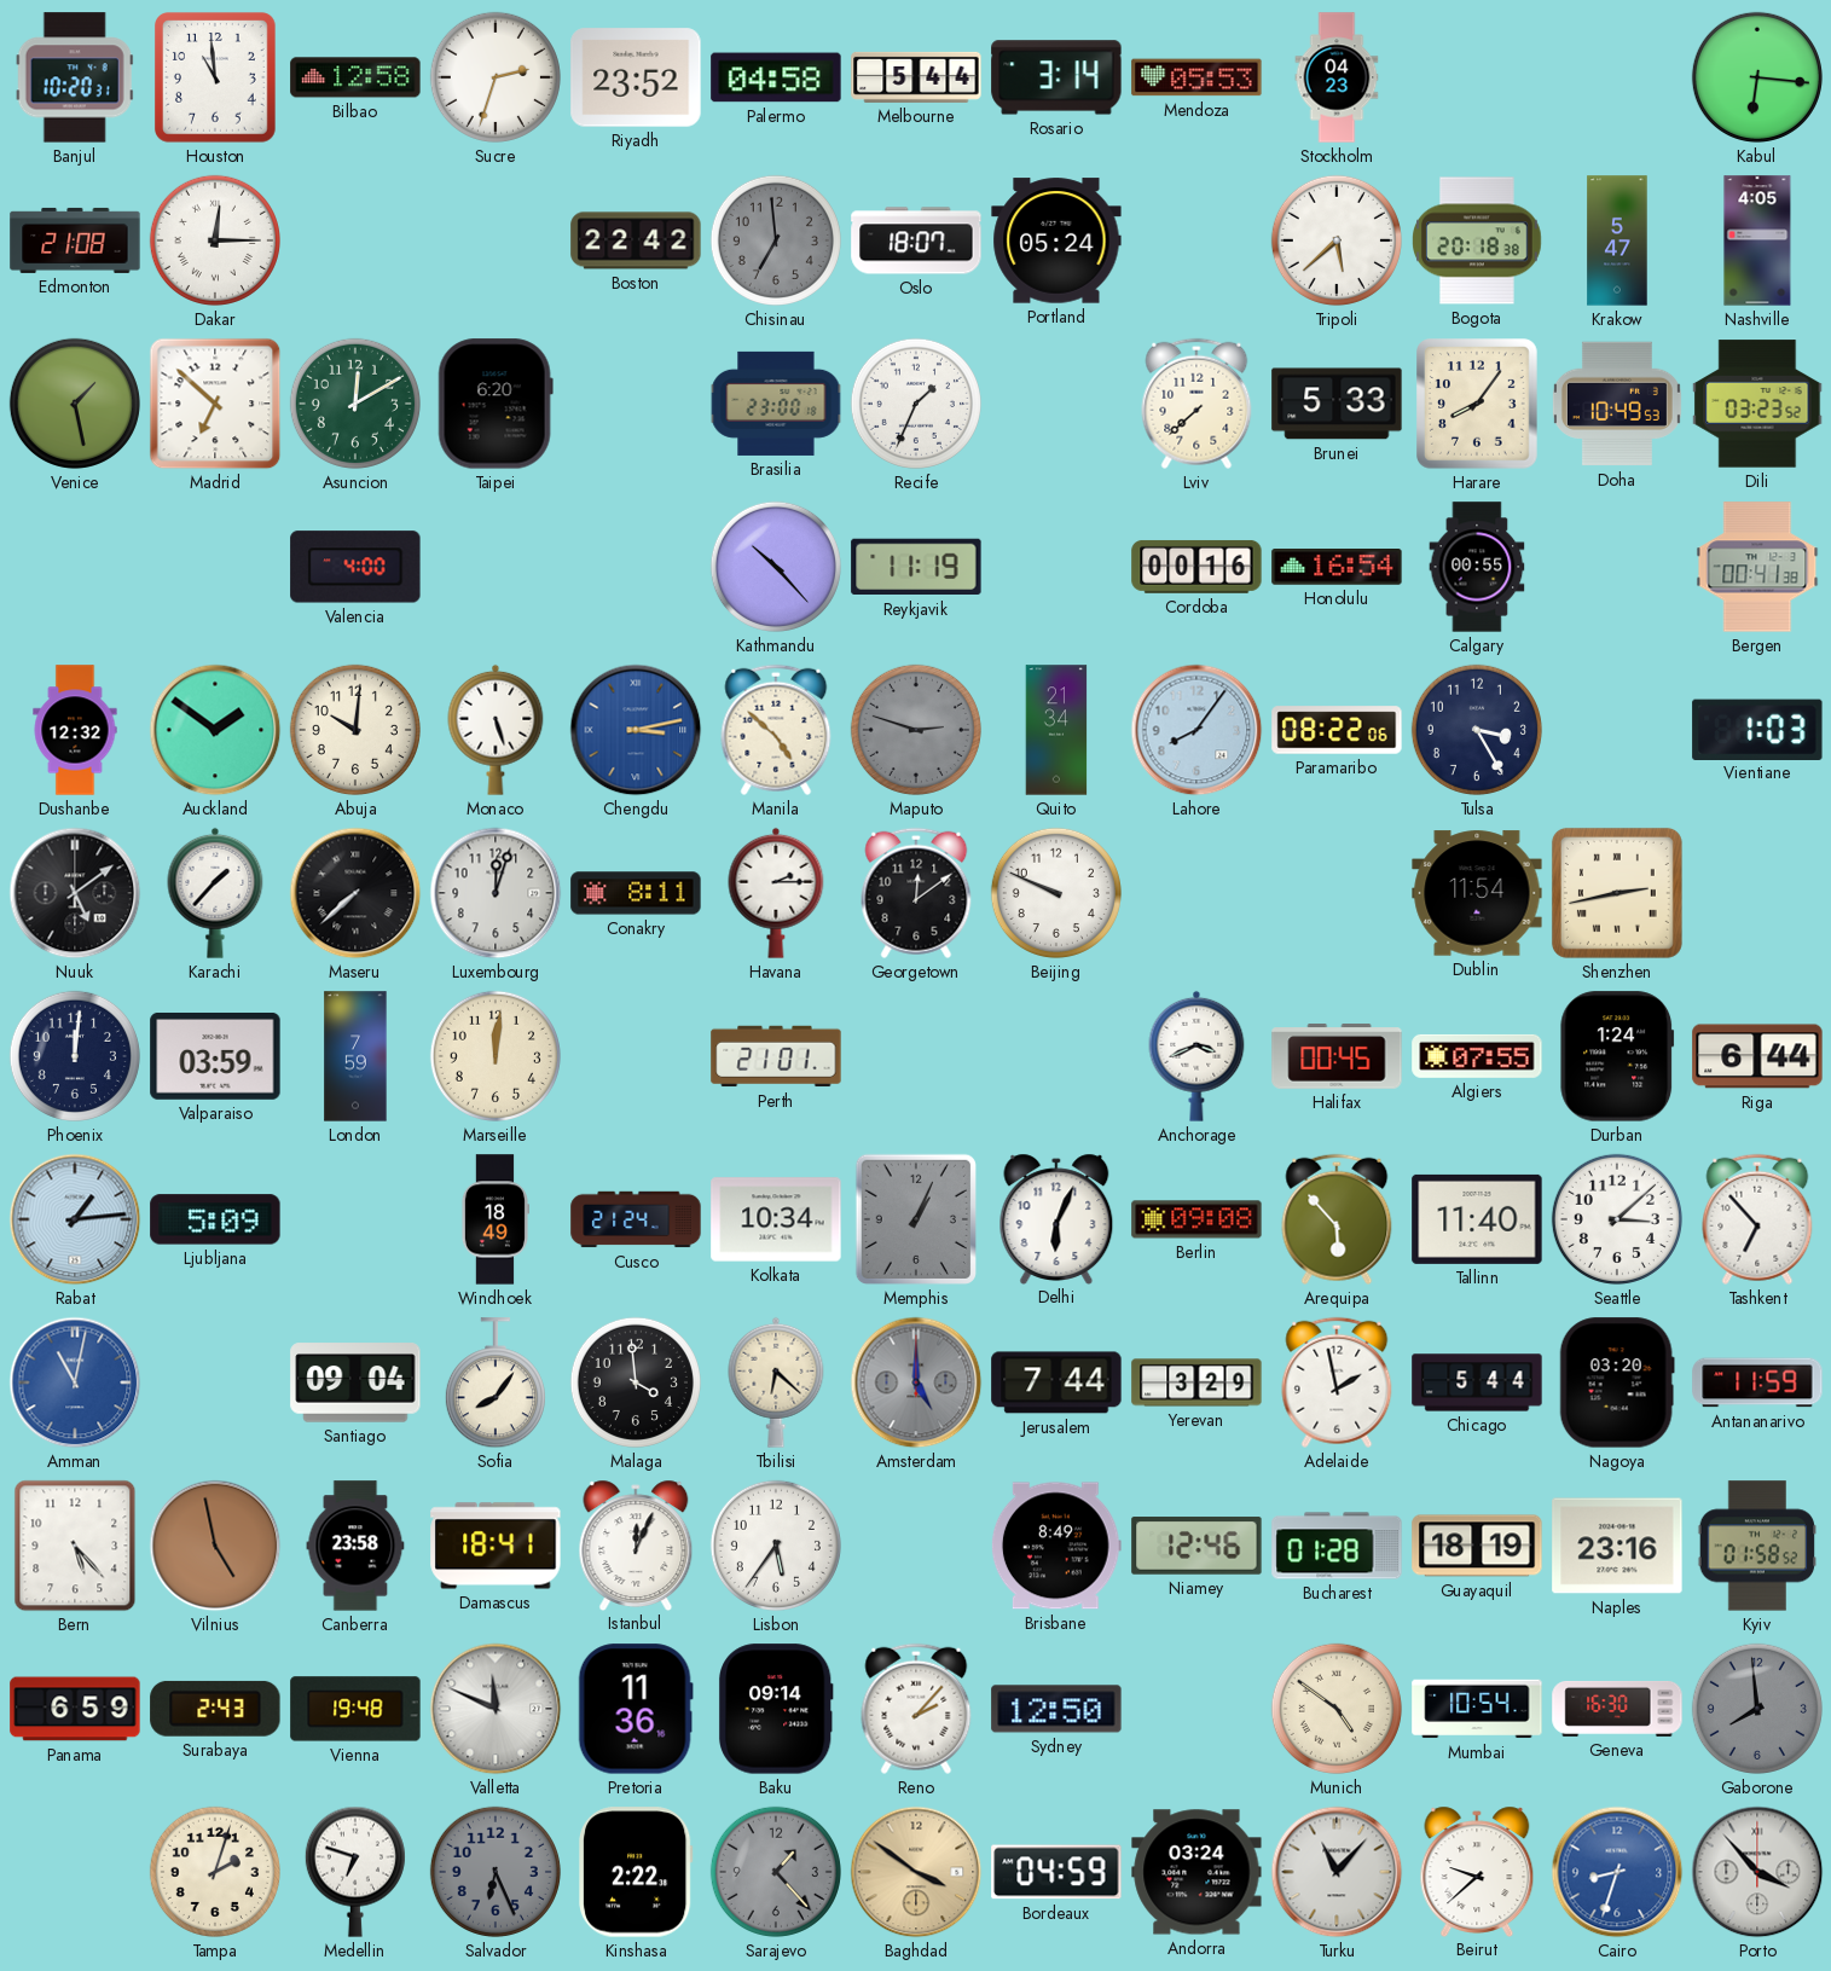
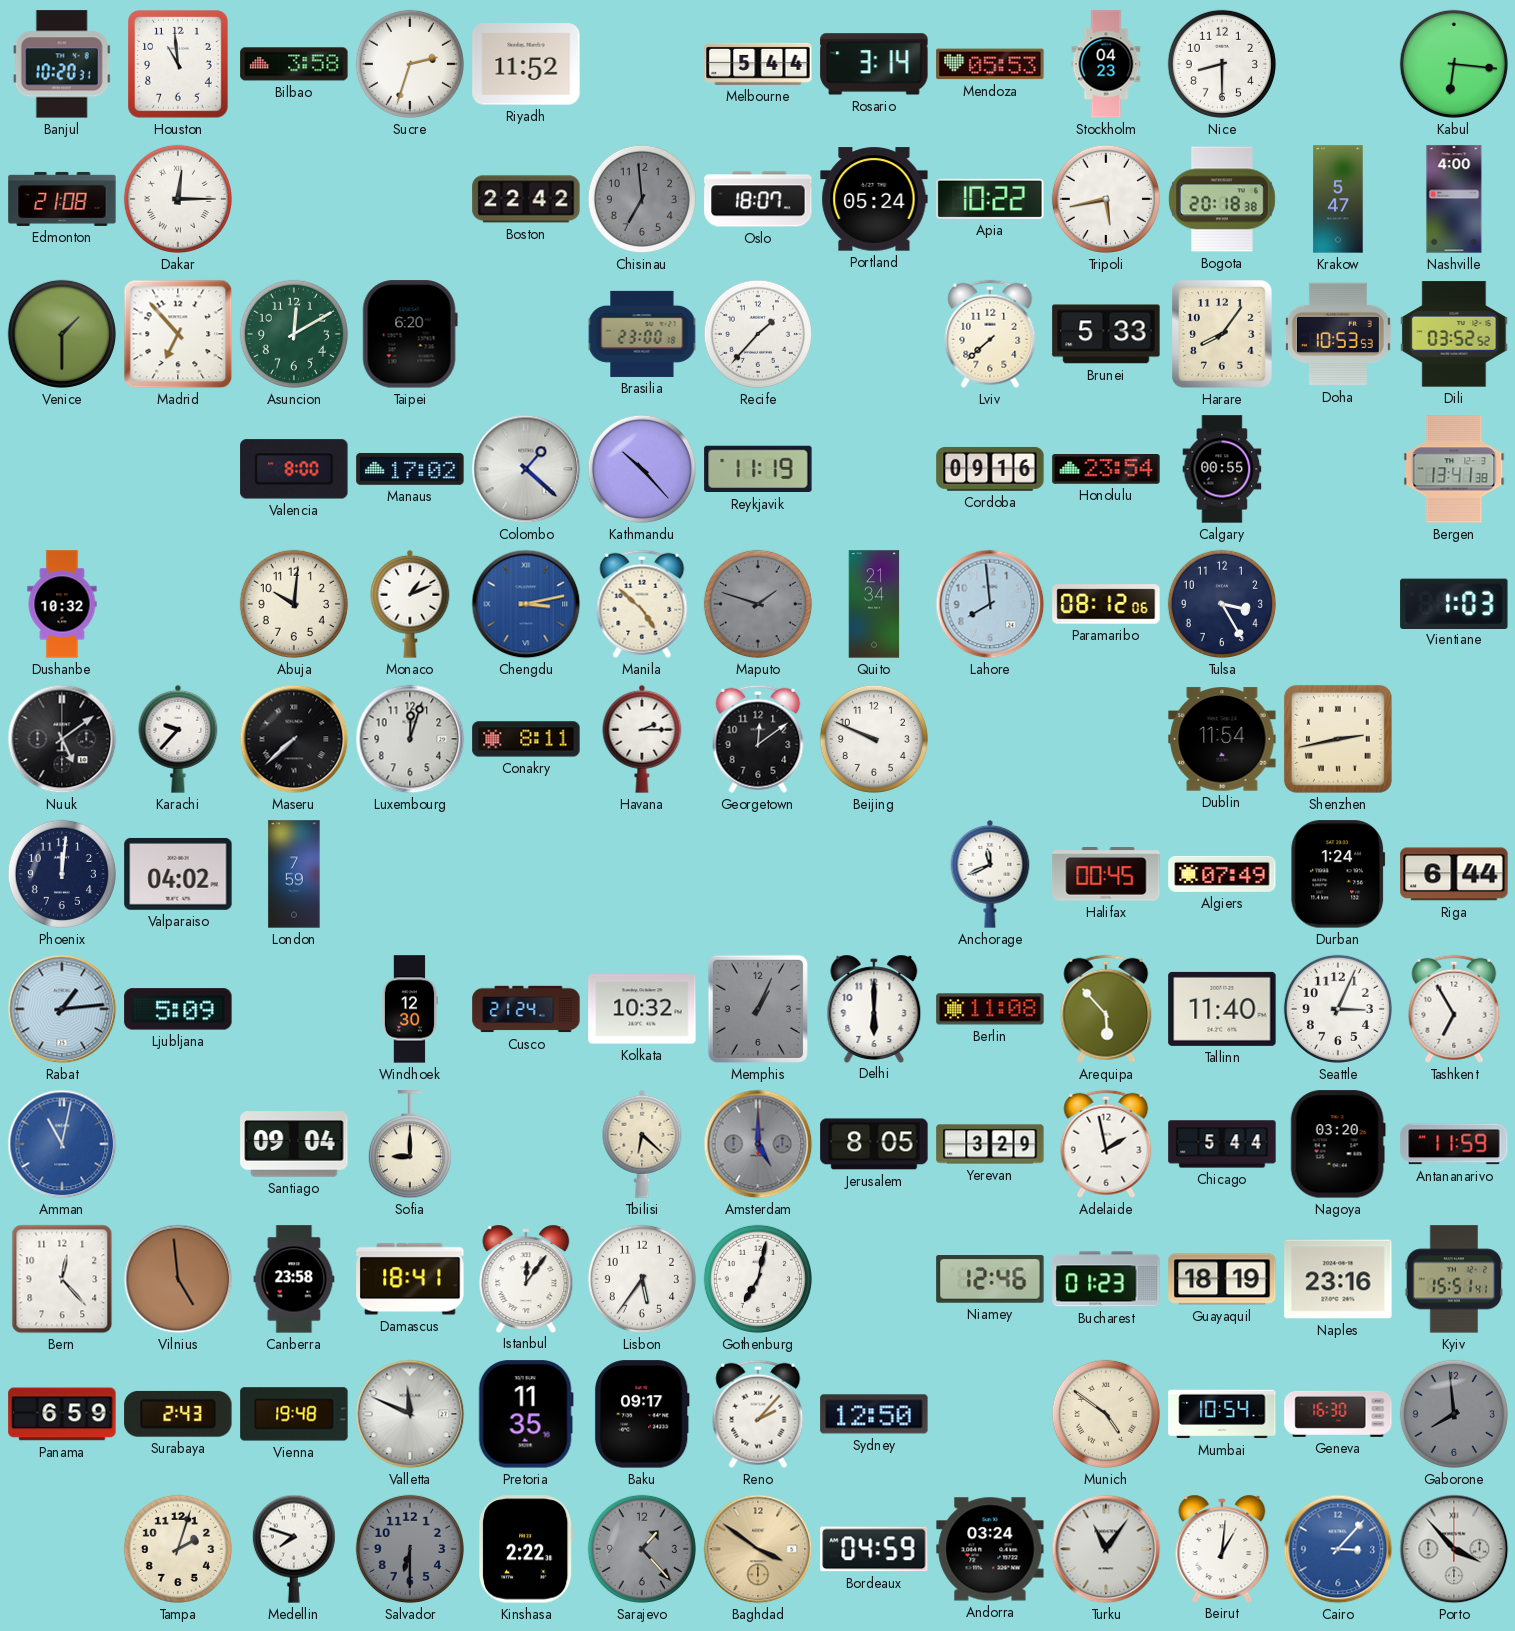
Bilbao: 12:58 -> 3:58
Riyadh: 23:52 -> 11:52
Palermo: 04:58 -> none
Nice: none -> 8:30
Apia: none -> 10:22
Tripoli: 5:38 -> 5:43
Nashville: 4:05 -> 4:00
Venice: 1:28 -> 1:30
Madrid: 6:52 -> 6:53
Recife: 1:34 -> 1:37
Doha: 10:49 -> 10:53
Dili: 03:23 -> 03:52
Valencia: 4:00 -> 8:00
Manaus: none -> 17:02
Colombo: none -> 1:22
Cordoba: 00:16 -> 09:16
Honolulu: 16:54 -> 23:54
Bergen: 00:41 -> 13:41
Dushanbe: 12:32 -> 10:32
Auckland: 1:51 -> none
Monaco: 5:27 -> 1:11
Maputo: 2:48 -> 1:48
Lahore: 8:06 -> 7:59
Paramaribo: 08:22 -> 08:12
Karachi: 1:37 -> 9:37
Valparaiso: 03:59 -> 04:02
Marseille: 12:01 -> none
Perth: 21:01 -> none
Anchorage: 3:41 -> 11:41
Algiers: 07:55 -> 07:49
Windhoek: 18:49 -> 12:30
Kolkata: 10:34 -> 10:32
Delhi: 6:04 -> 6:00
Berlin: 09:08 -> 11:08
Seattle: 3:08 -> 3:04
Tashkent: 6:53 -> 6:55
Sofia: 8:06 -> 9:00
Malaga: 3:59 -> none
Jerusalem: 7:44 -> 8:05
Bern: 5:23 -> 12:23
Vilnius: 4:58 -> 4:59
Istanbul: 12:04 -> 12:06
Gothenburg: none -> 7:02
Brisbane: 8:49 -> none
Bucharest: 01:28 -> 01:23
Kyiv: 01:58 -> 15:51
Pretoria: 11:36 -> 11:35
Baku: 09:14 -> 09:17
Medellin: 6:48 -> 7:48
Salvador: 6:26 -> 6:30
Turku: 11:07 -> 11:06
Beirut: 9:38 -> 1:01
Cairo: 8:33 -> 3:07
